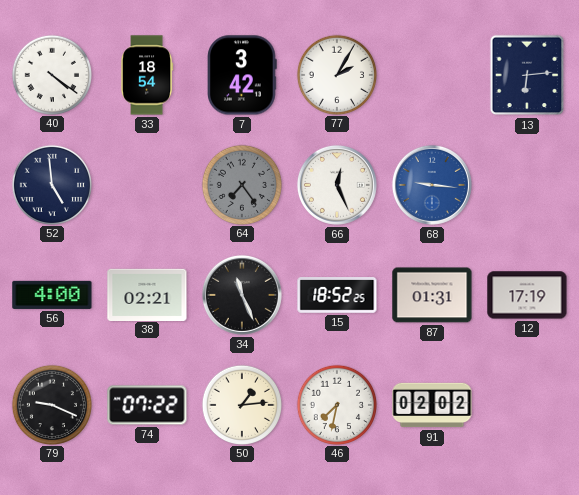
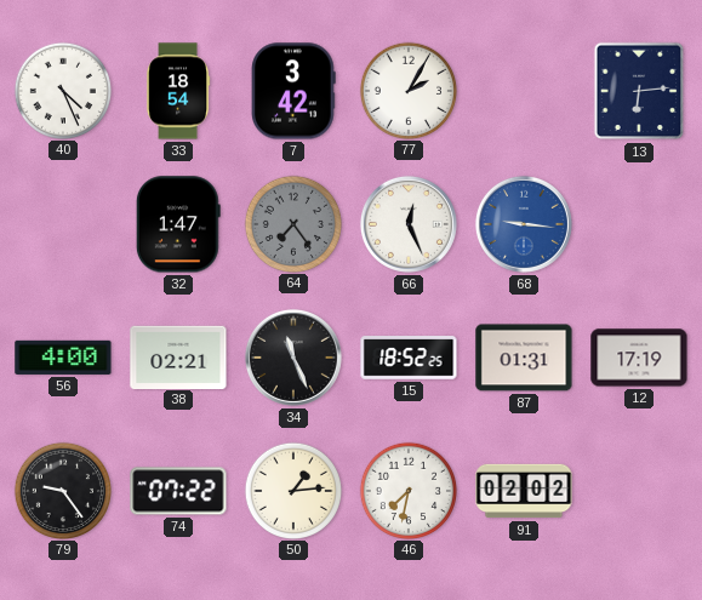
40: 4:21 -> 4:26
52: 4:59 -> none
32: none -> 1:47
79: 9:19 -> 9:24
